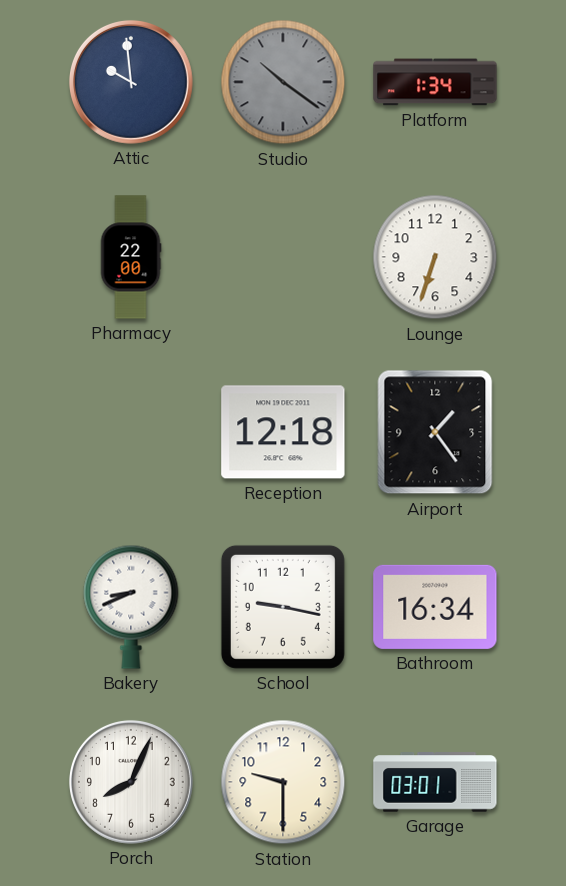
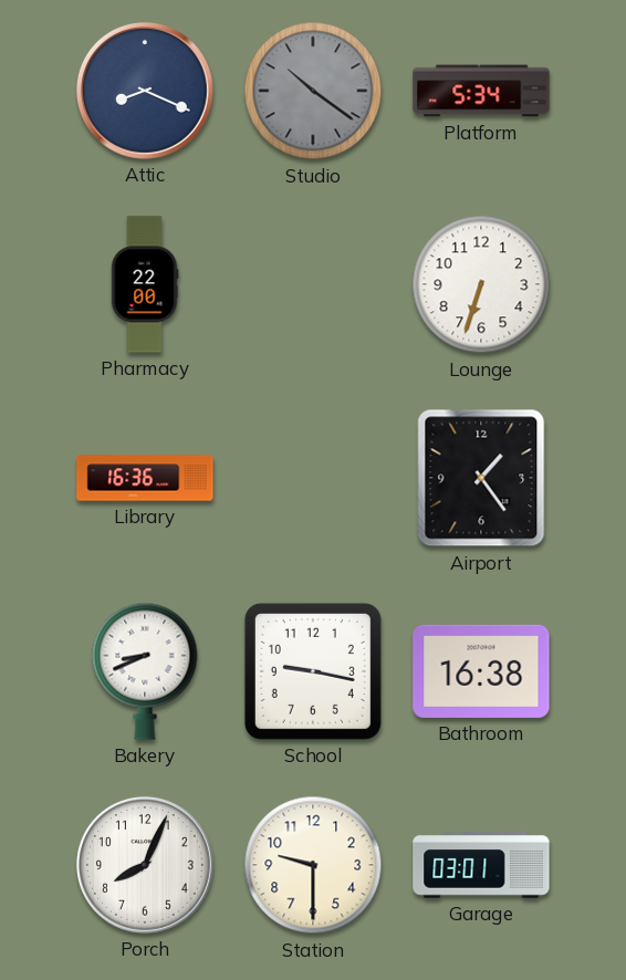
Attic: 9:59 -> 8:19
Platform: 1:34 -> 5:34
Library: none -> 16:36
Reception: 12:18 -> none
Bathroom: 16:34 -> 16:38
